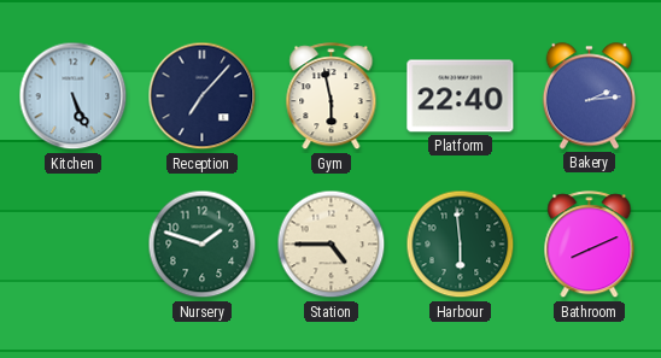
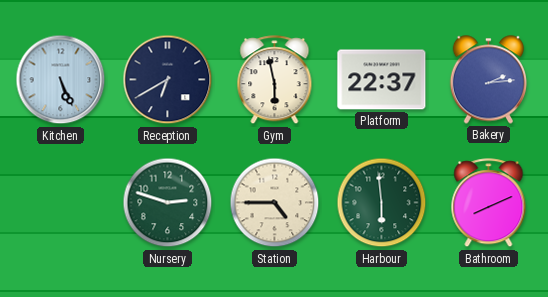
Reception: 7:07 -> 6:40
Platform: 22:40 -> 22:37
Nursery: 1:48 -> 2:48
